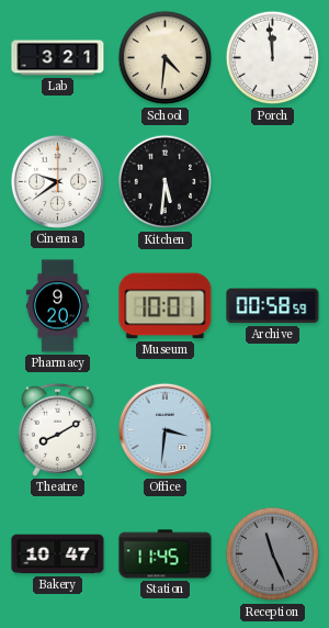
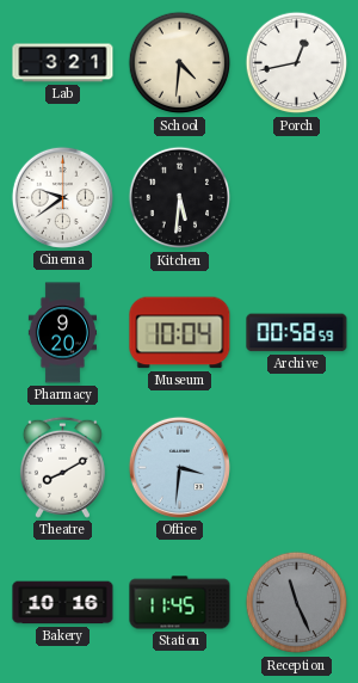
Porch: 11:59 -> 12:43
Museum: 10:01 -> 10:04
Bakery: 10:47 -> 10:16
